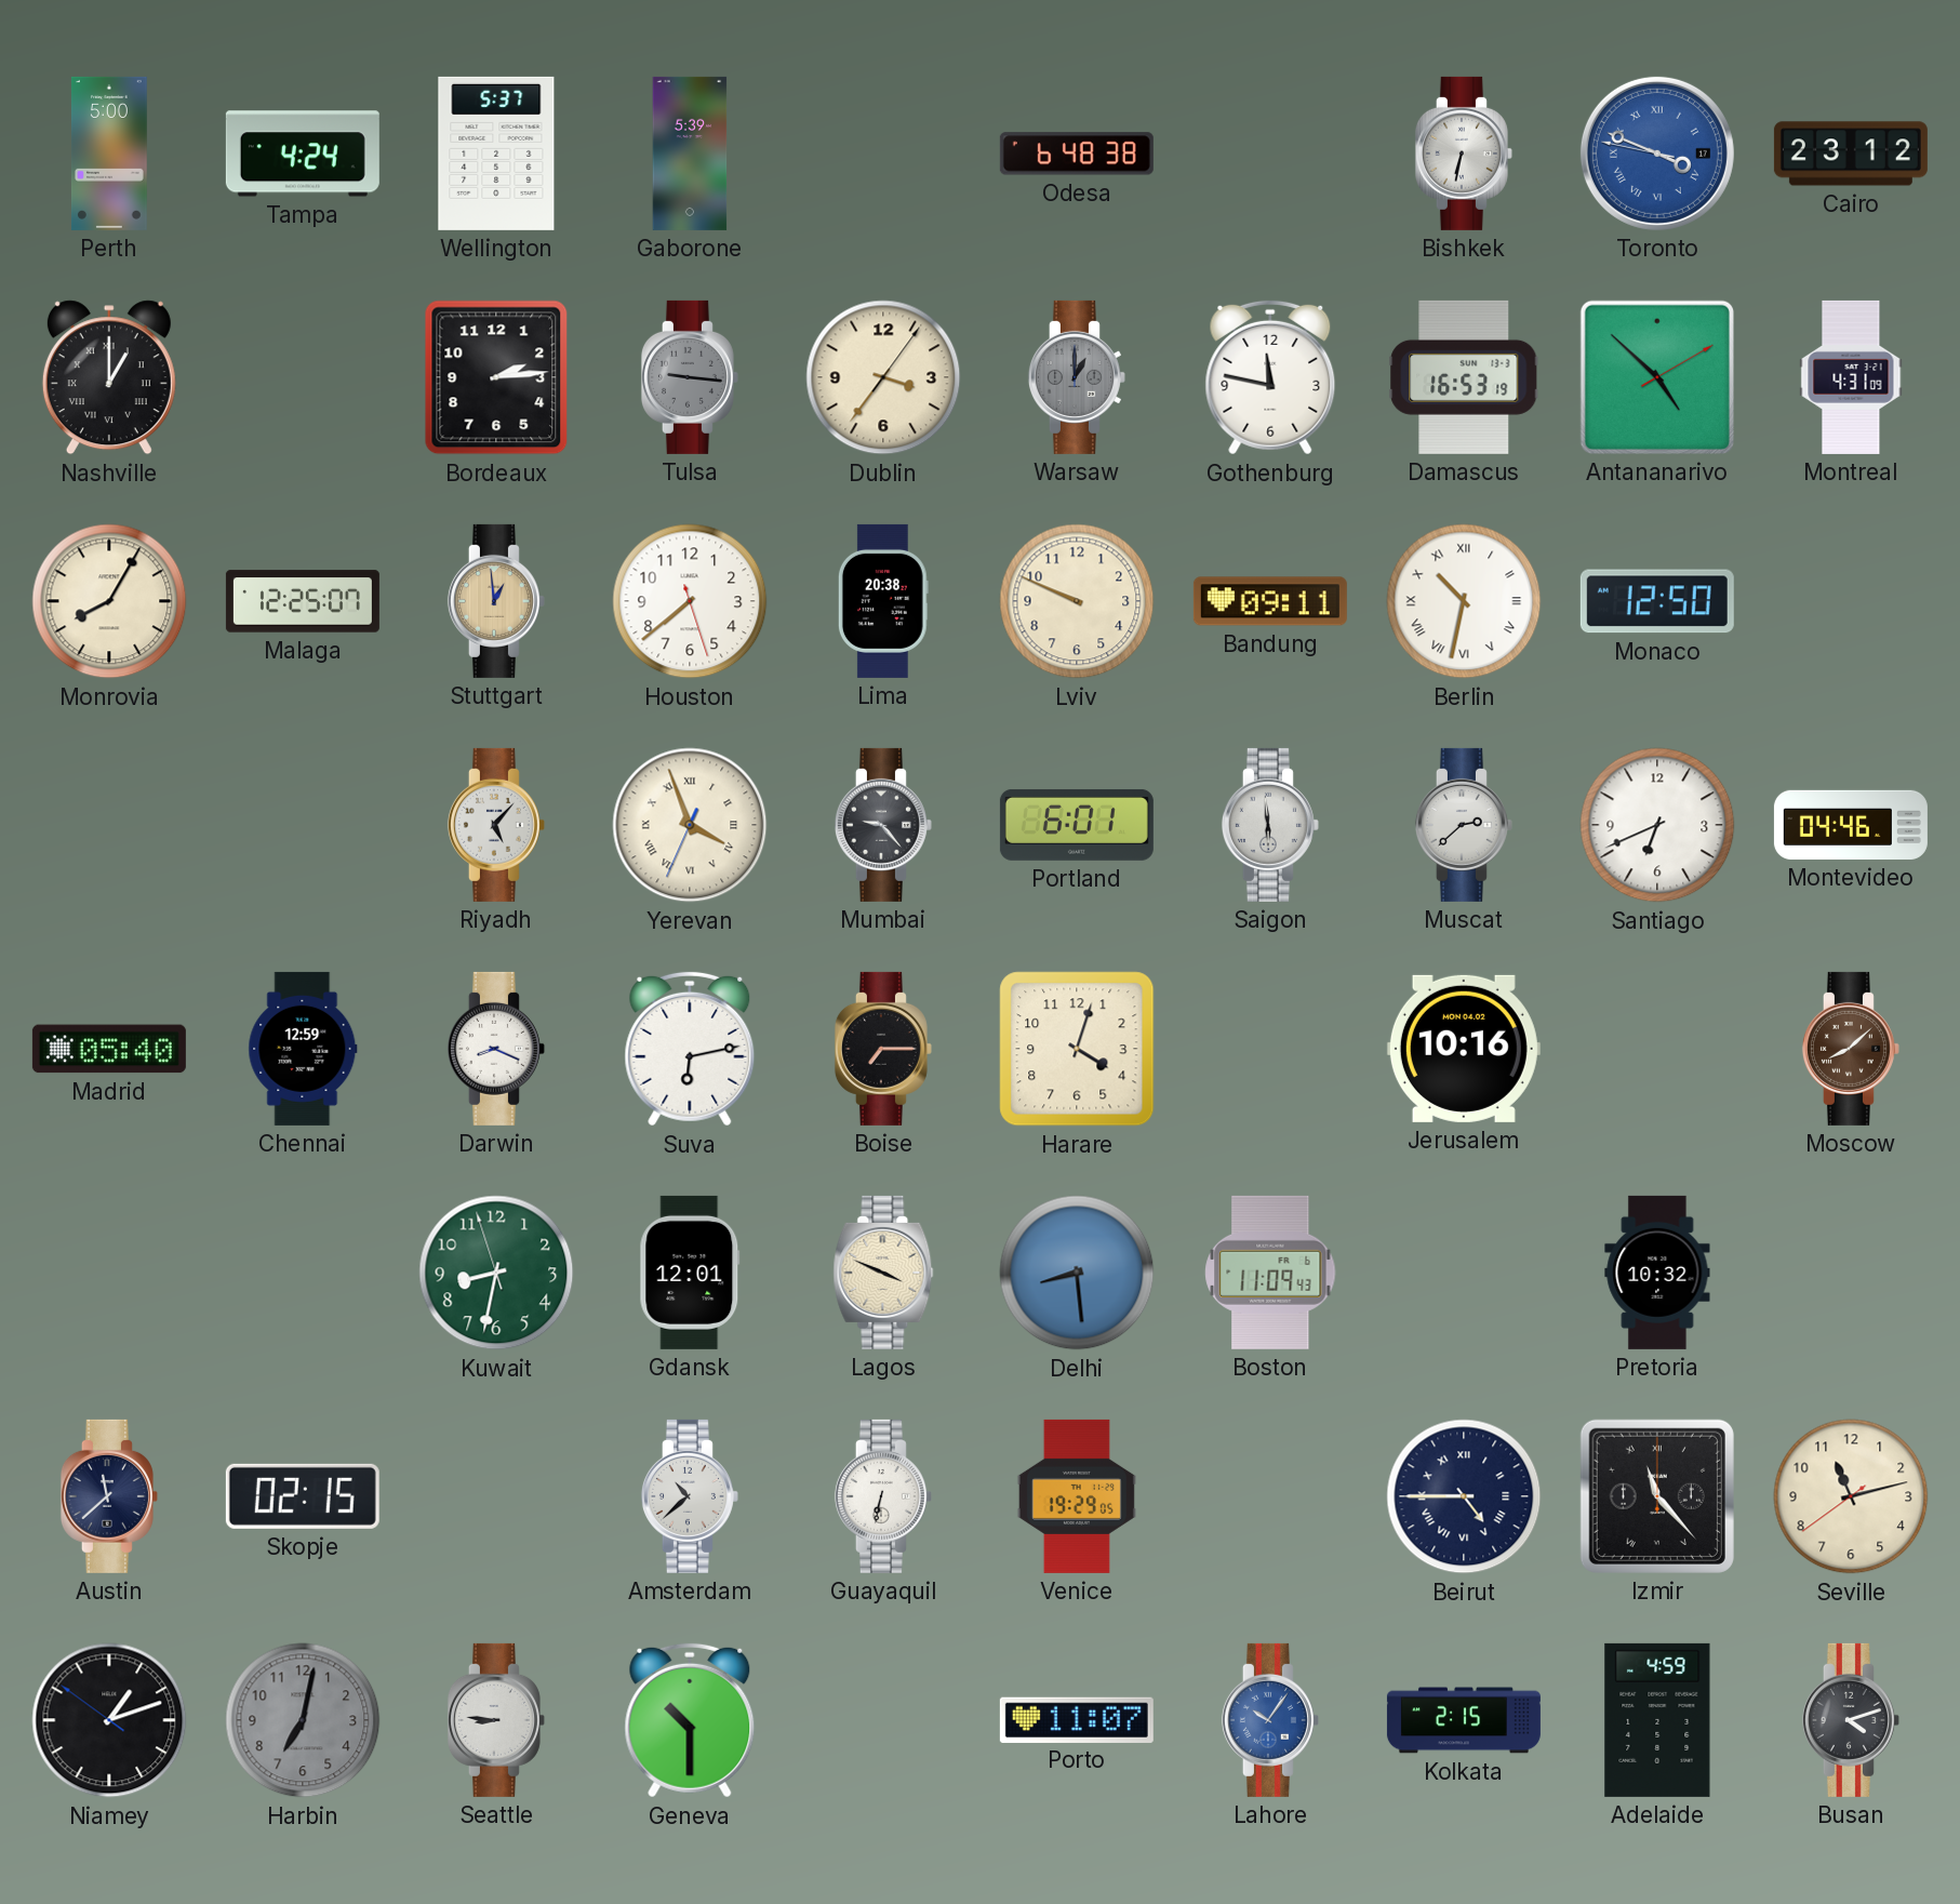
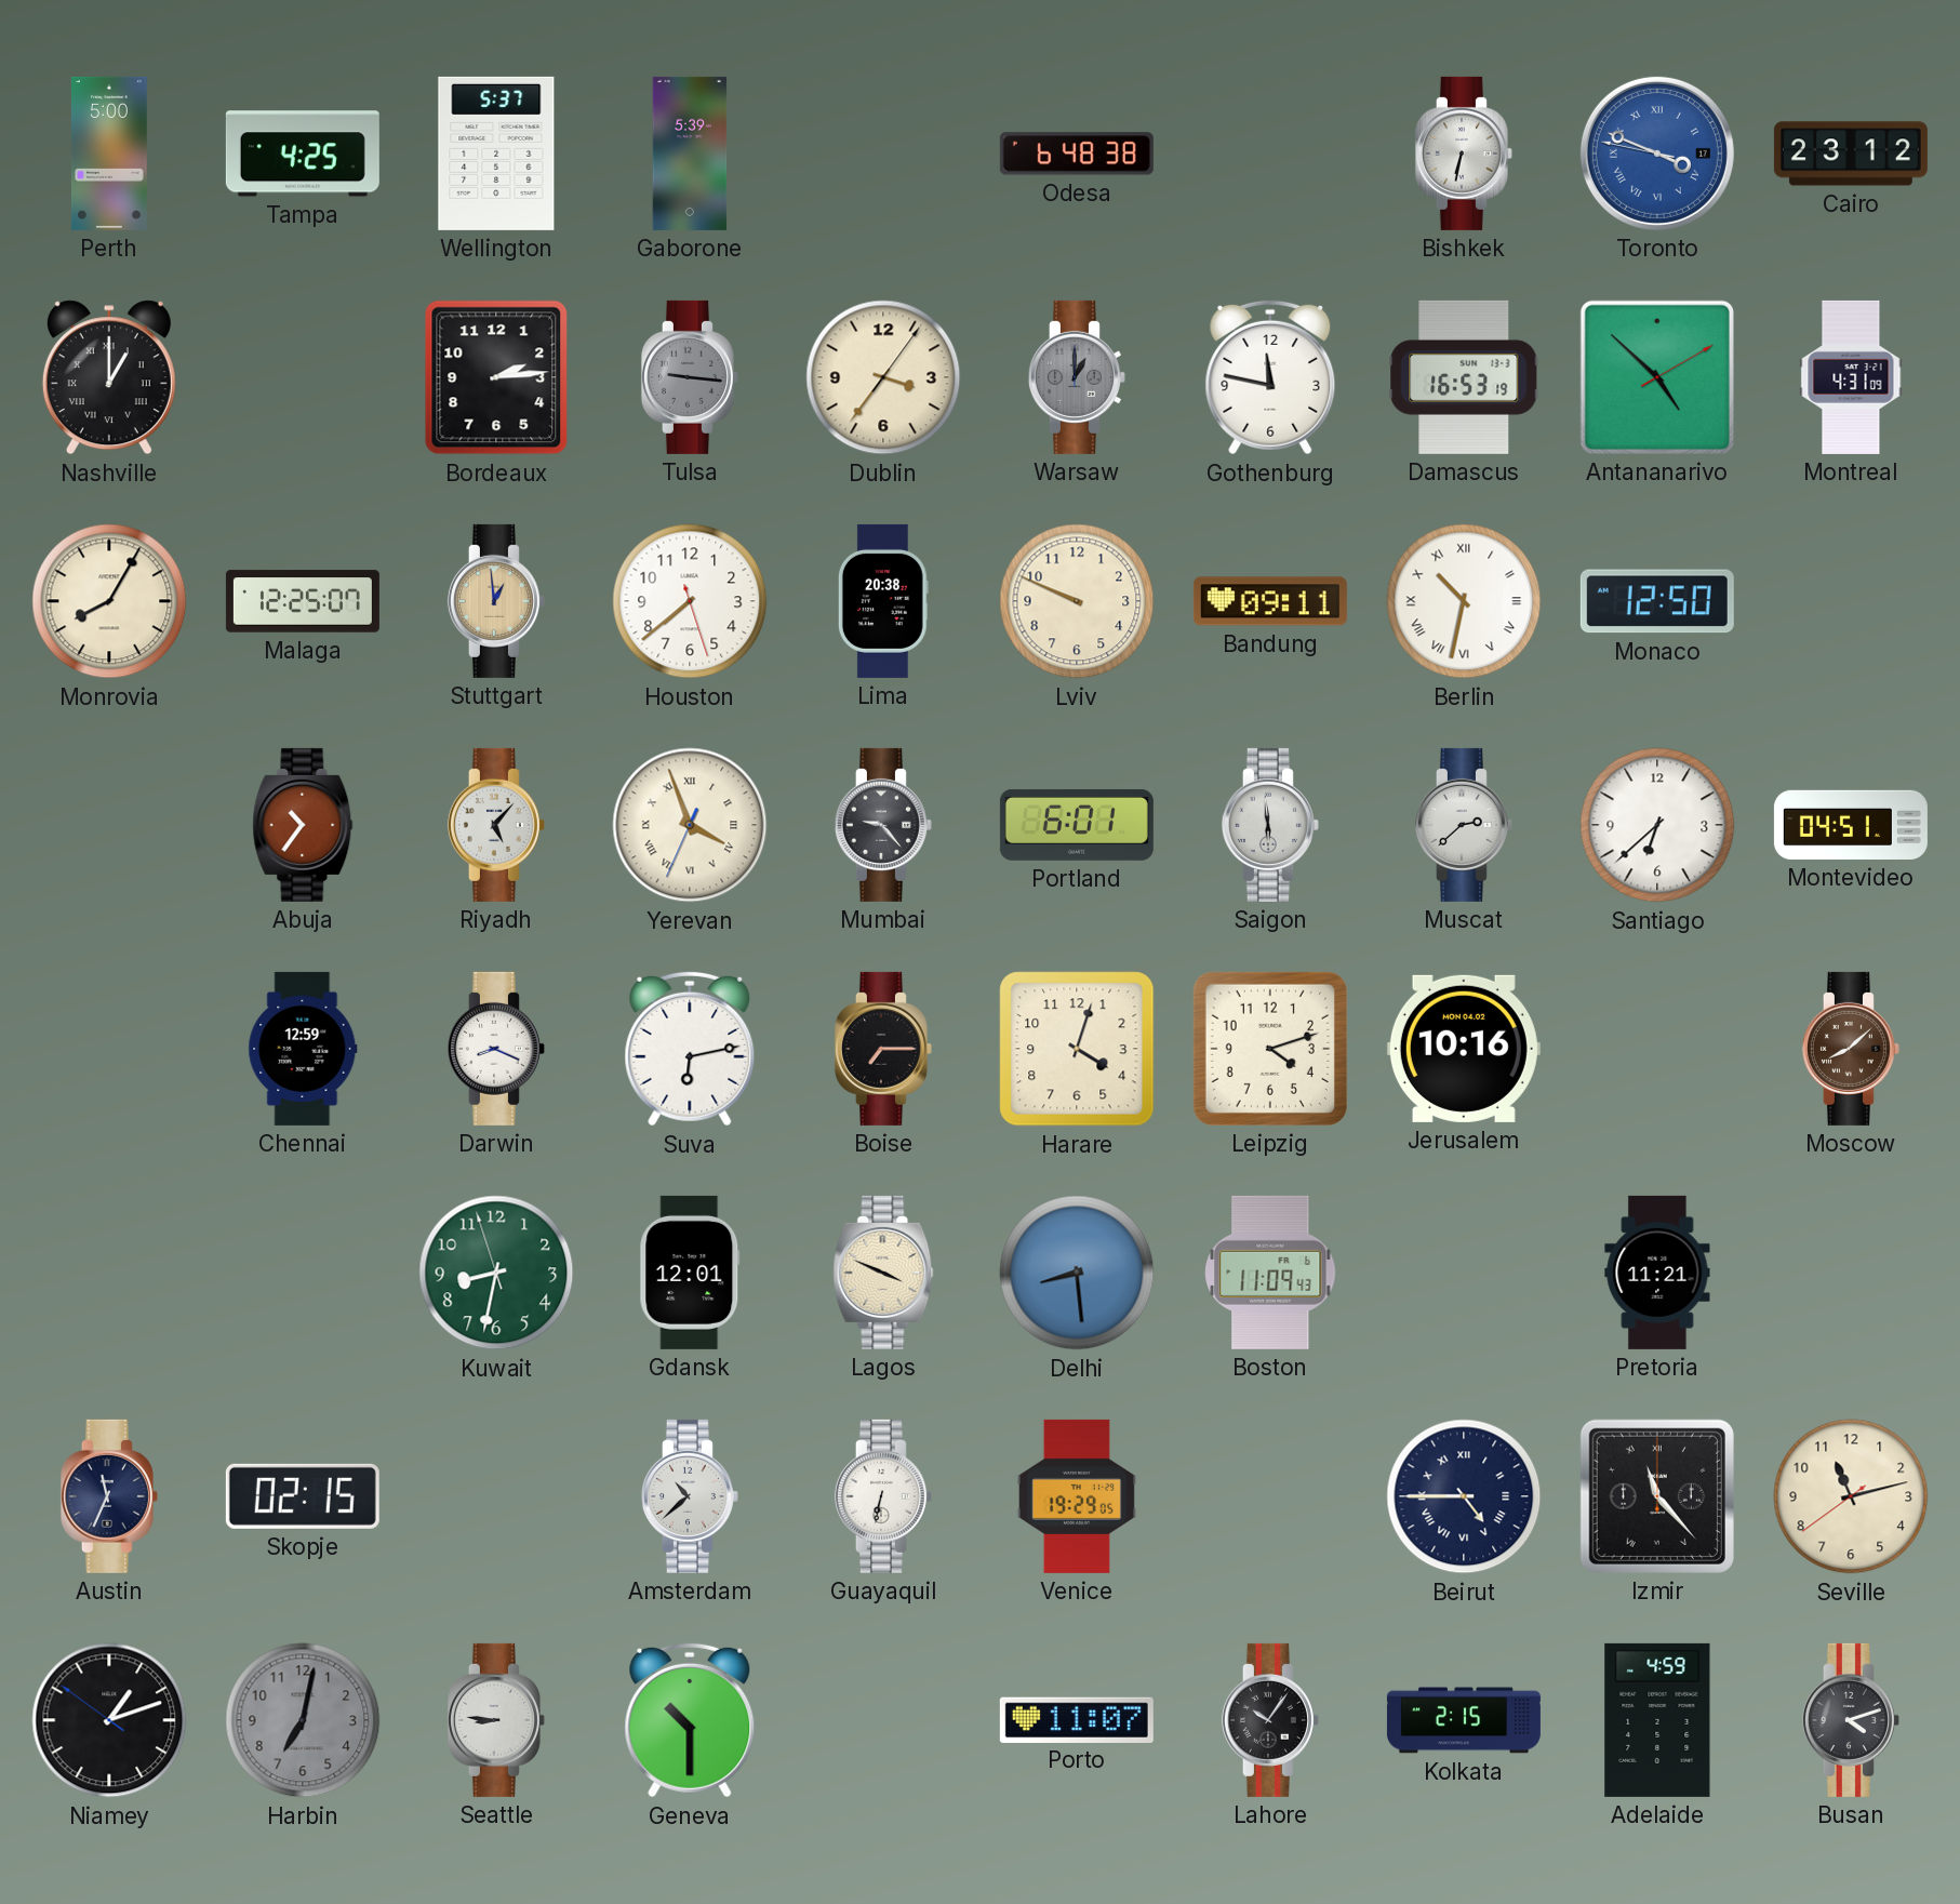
Tampa: 4:24 -> 4:25
Abuja: none -> 10:36
Santiago: 6:41 -> 6:38
Montevideo: 04:46 -> 04:51
Madrid: 05:40 -> none
Leipzig: none -> 4:12
Pretoria: 10:32 -> 11:21
Austin: 11:38 -> 11:34
Lahore dial: blue -> black
